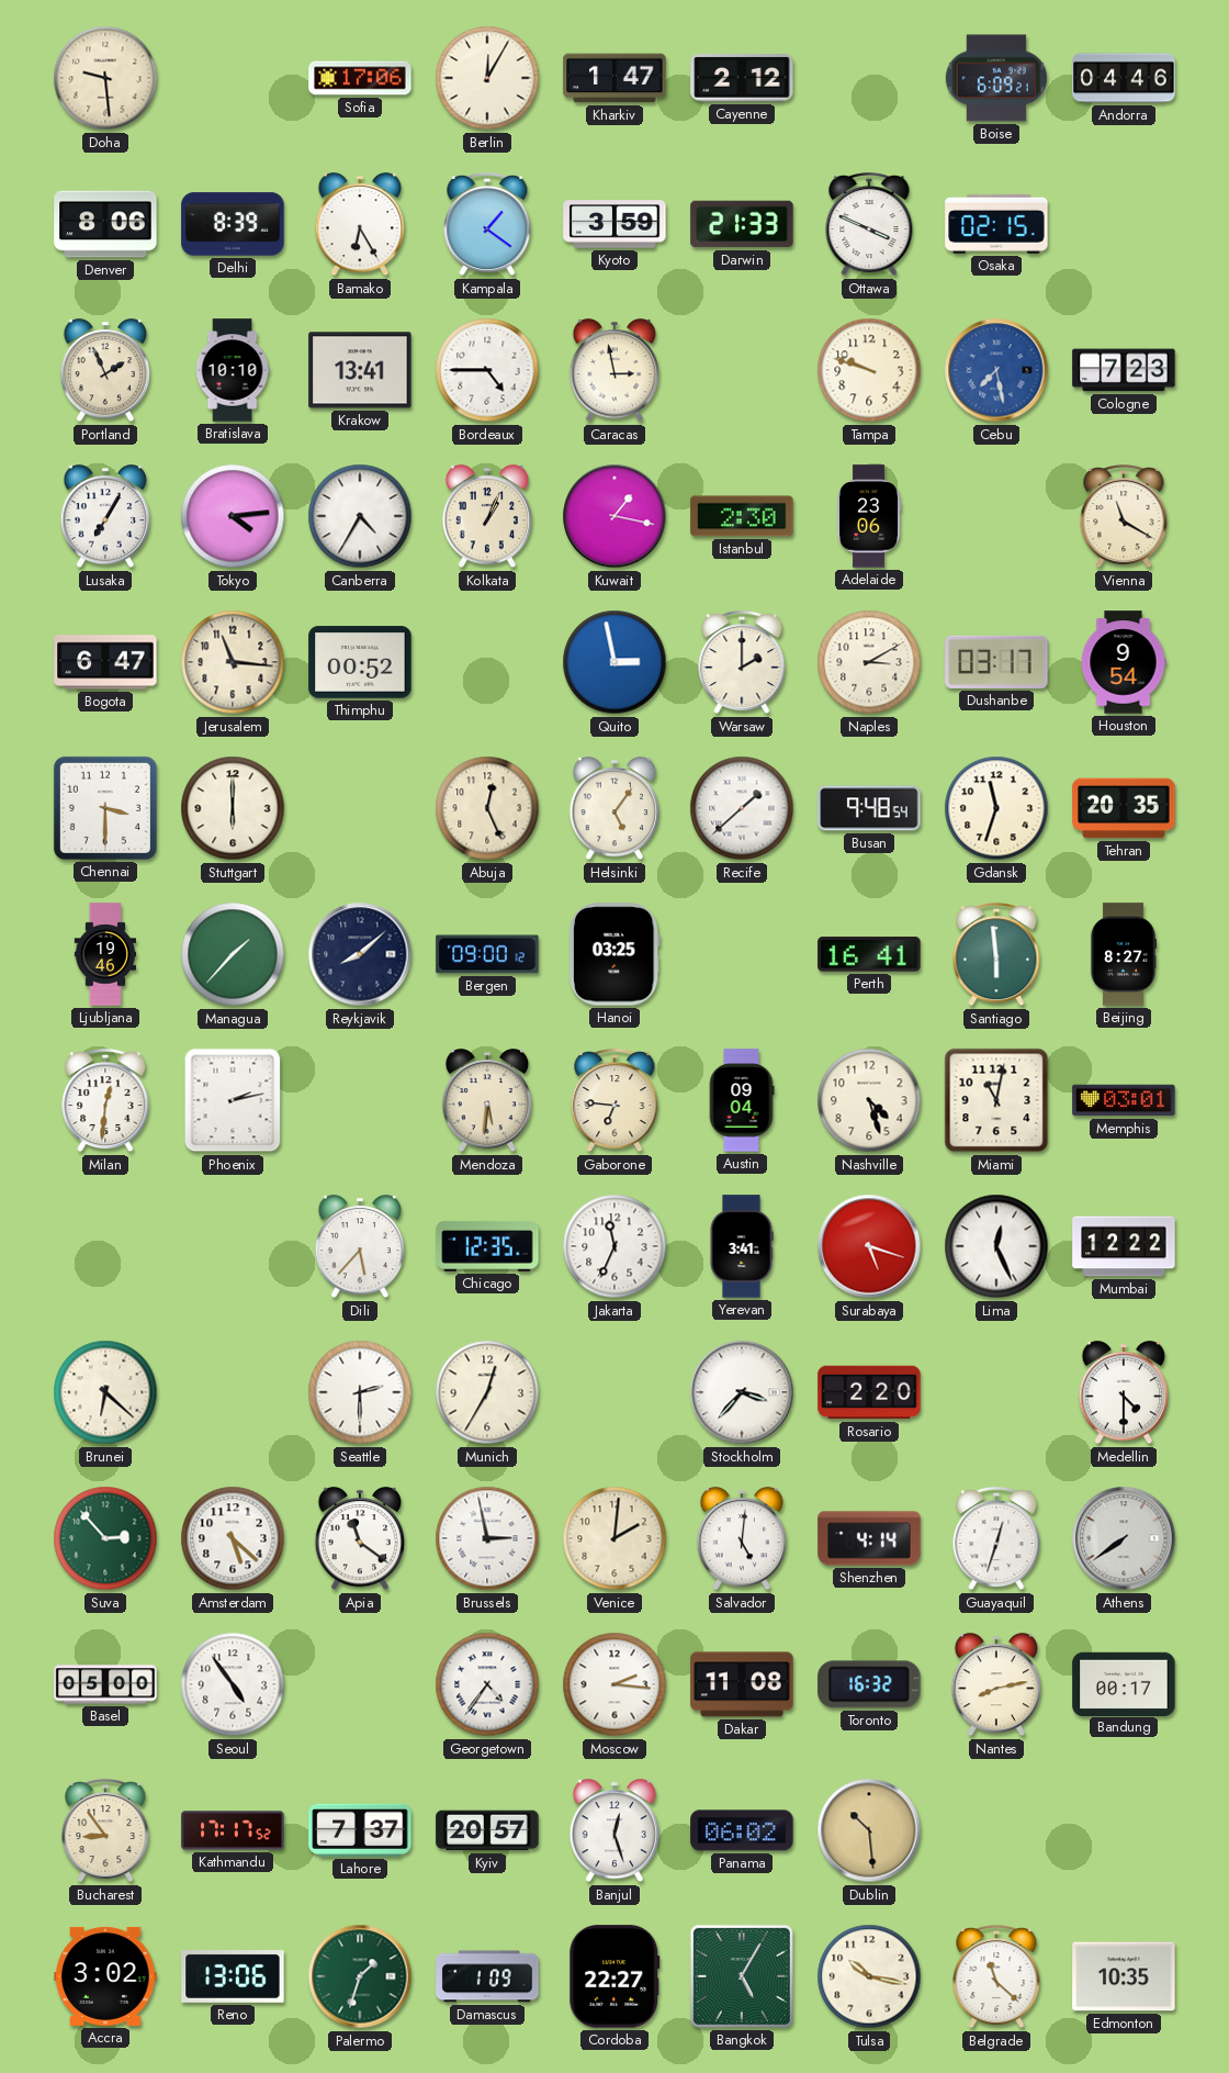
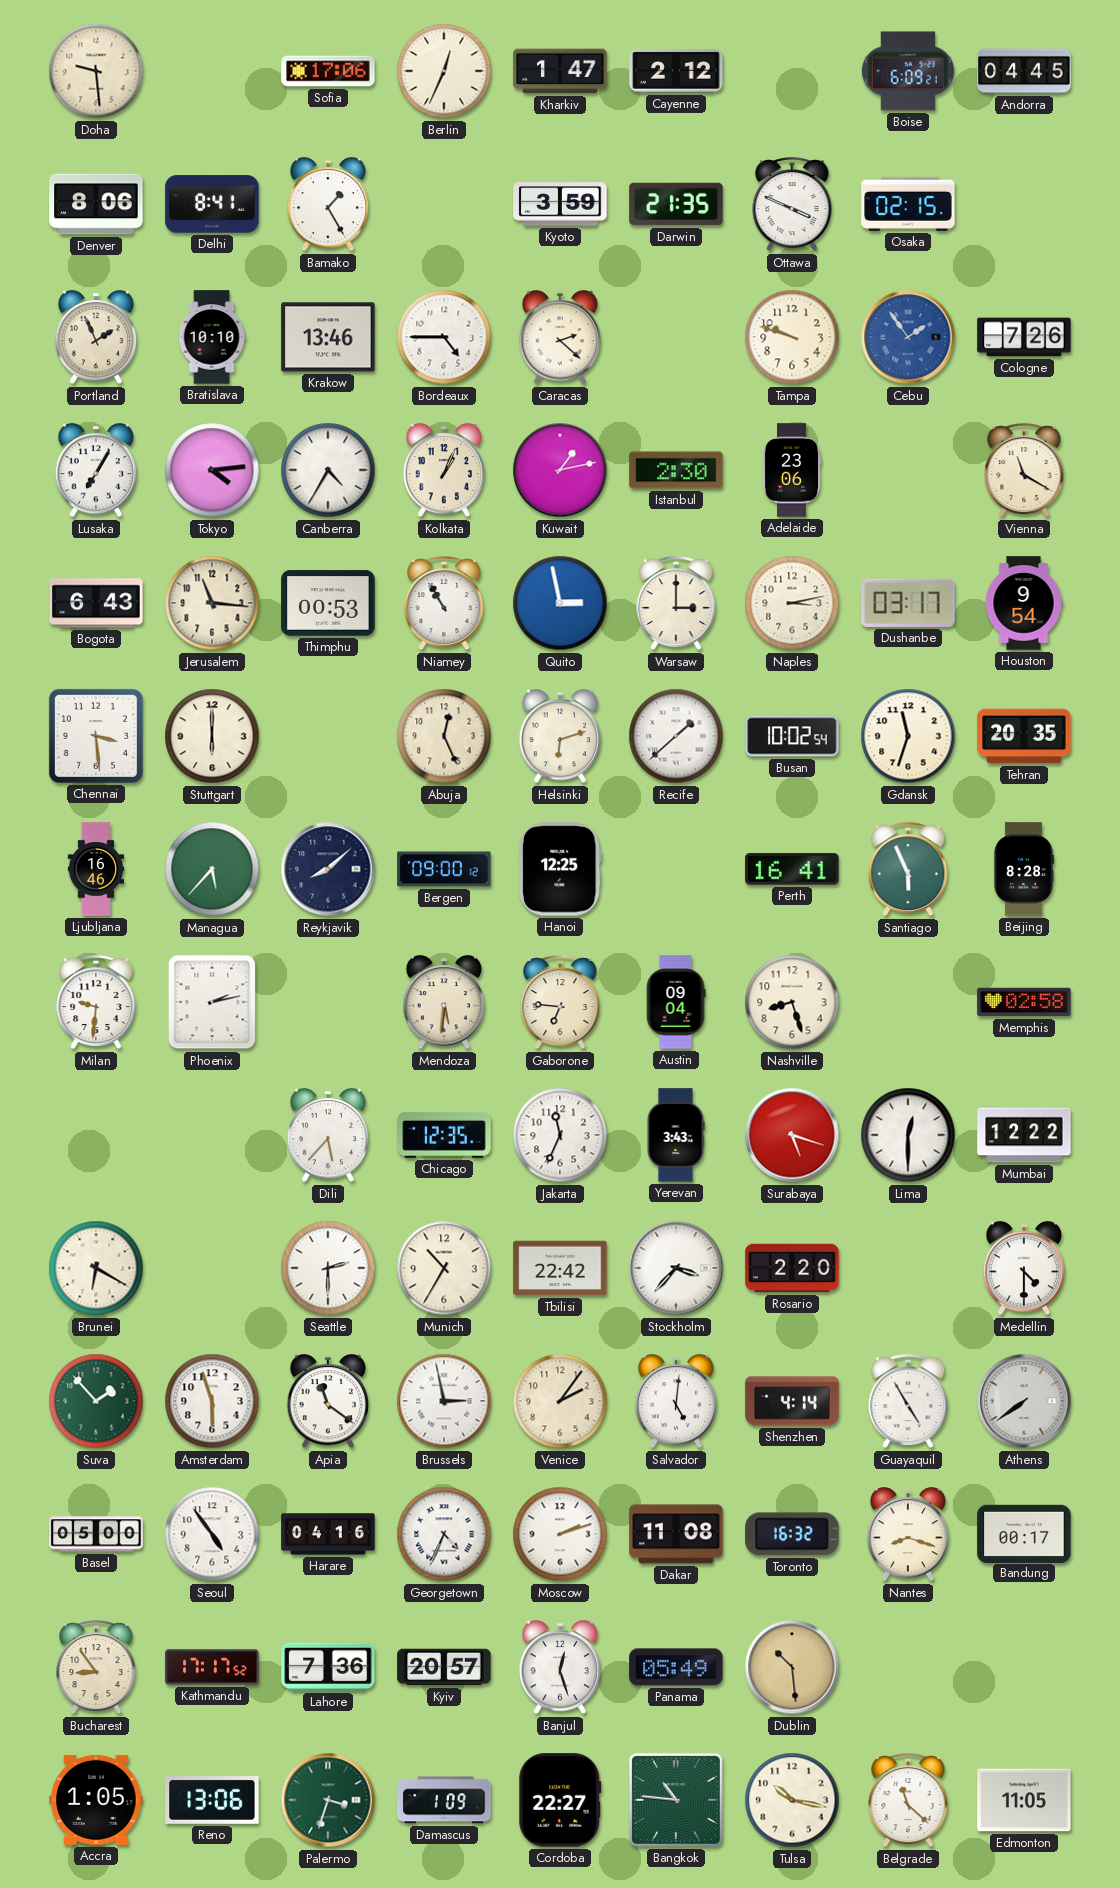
Berlin: 12:05 -> 12:34
Andorra: 04:46 -> 04:45
Delhi: 8:39 -> 8:41
Bamako: 6:25 -> 1:25
Kampala: 1:21 -> none
Darwin: 21:33 -> 21:35
Krakow: 13:41 -> 13:46
Caracas: 2:58 -> 2:22
Cebu: 7:28 -> 1:54
Cologne: 7:23 -> 7:26
Kuwait: 1:17 -> 1:13
Bogota: 6:47 -> 6:43
Thimphu: 00:52 -> 00:53
Niamey: none -> 10:55
Warsaw: 2:00 -> 3:00
Naples: 3:10 -> 3:13
Chennai: 3:30 -> 3:29
Helsinki: 5:06 -> 6:12
Busan: 9:48 -> 10:02
Ljubljana: 19:46 -> 16:46
Managua: 1:37 -> 5:37
Hanoi: 03:25 -> 12:25
Santiago: 5:59 -> 5:56
Beijing: 8:27 -> 8:28
Milan: 12:31 -> 9:31
Nashville: 4:27 -> 8:27
Miami: 11:02 -> none
Memphis: 03:01 -> 02:58
Yerevan: 3:41 -> 3:43
Lima: 12:26 -> 12:30
Brunei: 6:22 -> 6:20
Munich: 12:35 -> 10:35
Tbilisi: none -> 22:42
Suva: 2:53 -> 1:53
Amsterdam: 5:22 -> 5:57
Venice: 2:01 -> 2:06
Guayaquil: 12:33 -> 4:55
Harare: none -> 04:16
Georgetown: 4:36 -> 4:34
Moscow: 2:16 -> 2:12
Nantes: 8:13 -> 8:18
Lahore: 7:37 -> 7:36
Panama: 06:02 -> 05:49
Accra: 3:02 -> 1:05
Palermo: 1:33 -> 3:33
Bangkok: 5:05 -> 10:46
Edmonton: 10:35 -> 11:05
